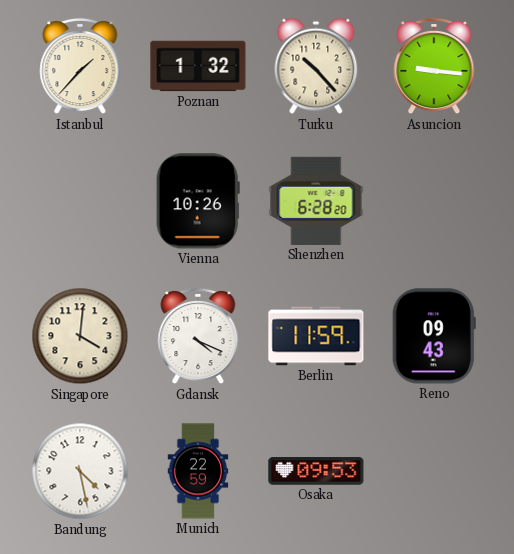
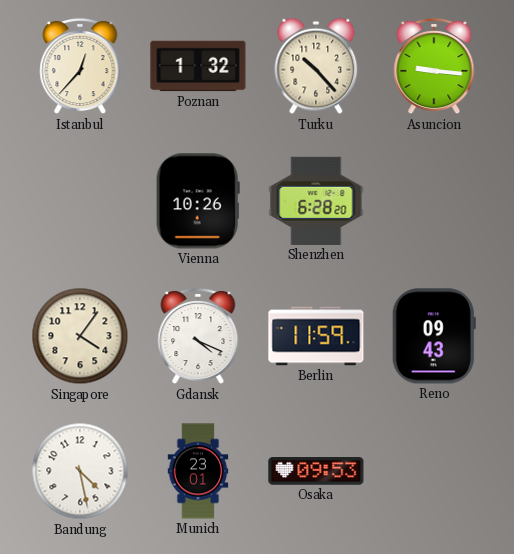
Istanbul: 1:37 -> 12:37
Singapore: 4:01 -> 4:06
Munich: 22:59 -> 23:01
